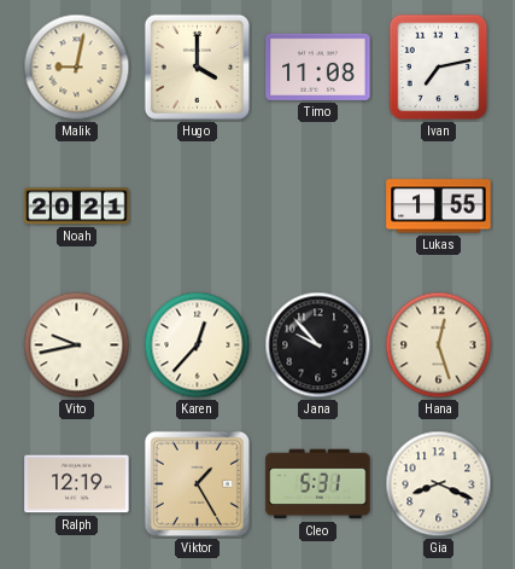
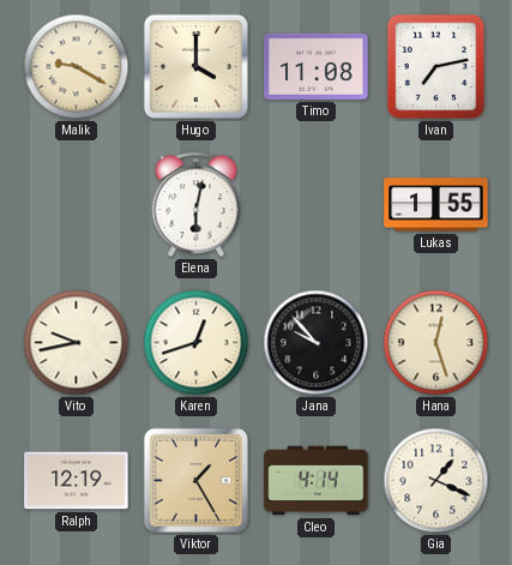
Malik: 9:02 -> 9:20
Noah: 20:21 -> none
Elena: none -> 6:02
Karen: 12:37 -> 12:42
Cleo: 5:31 -> 4:14
Gia: 8:19 -> 1:19
